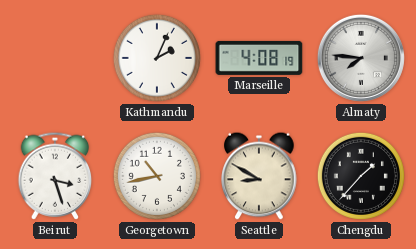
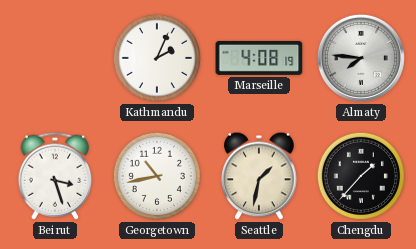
Seattle: 8:50 -> 1:32
